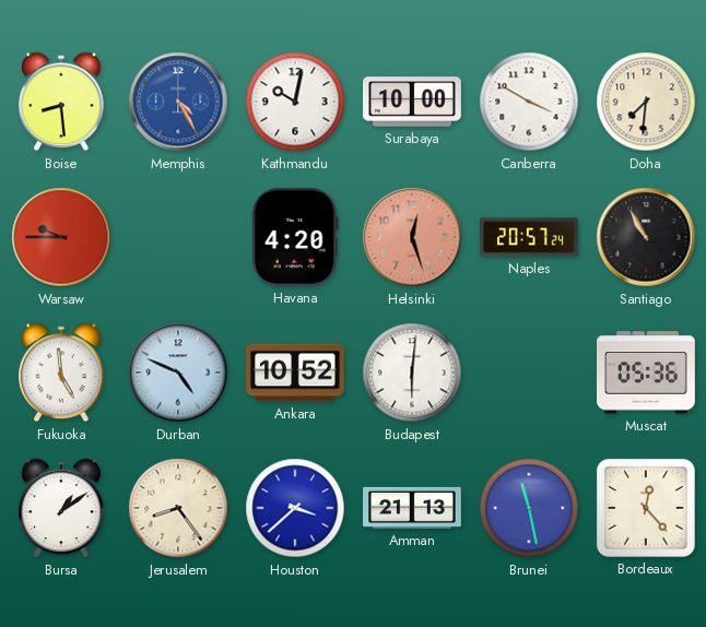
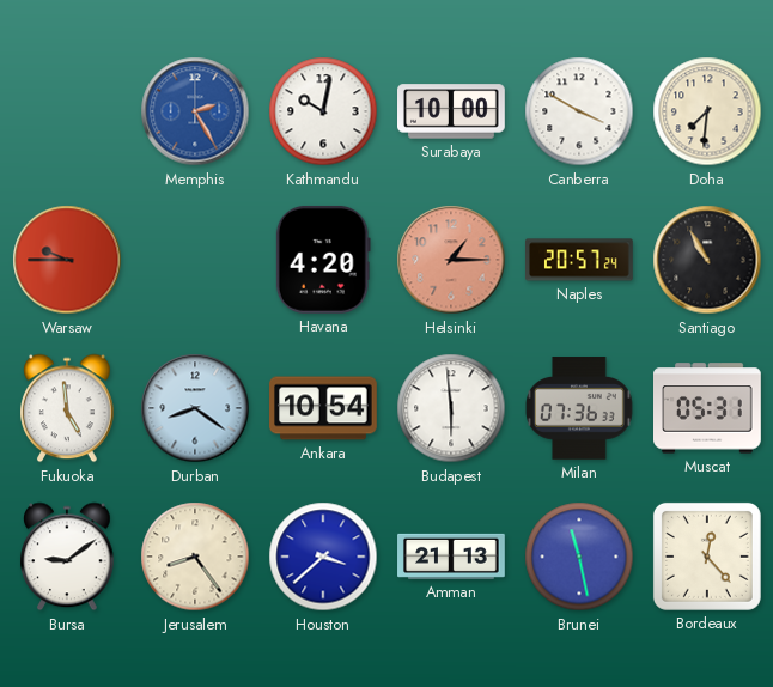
Boise: 8:29 -> none
Memphis: 4:25 -> 2:25
Helsinki: 12:27 -> 1:15
Durban: 4:49 -> 8:21
Ankara: 10:52 -> 10:54
Budapest: 6:01 -> 5:59
Milan: none -> 07:36
Muscat: 05:36 -> 05:31
Bursa: 1:09 -> 9:09
